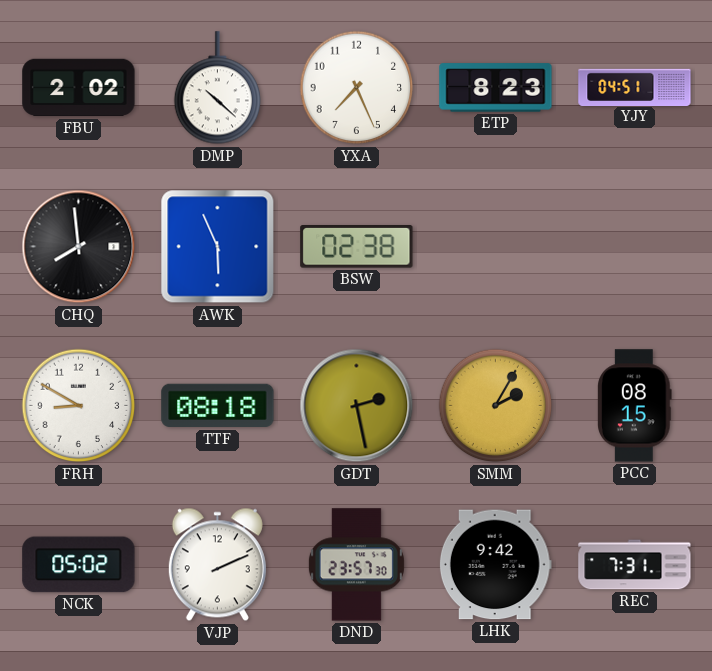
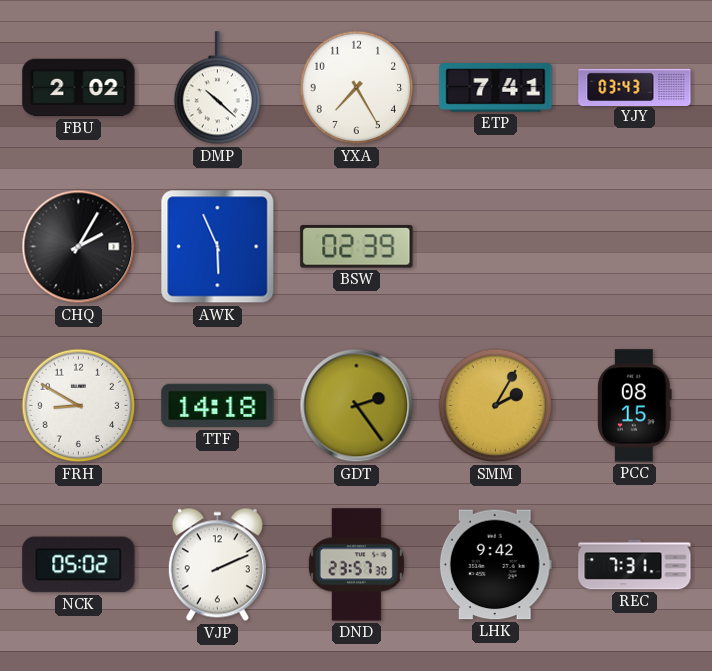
YXA: 7:26 -> 7:25
ETP: 8:23 -> 7:41
YJY: 04:51 -> 03:43
CHQ: 7:59 -> 2:05
BSW: 02:38 -> 02:39
TTF: 08:18 -> 14:18
GDT: 2:28 -> 2:24
